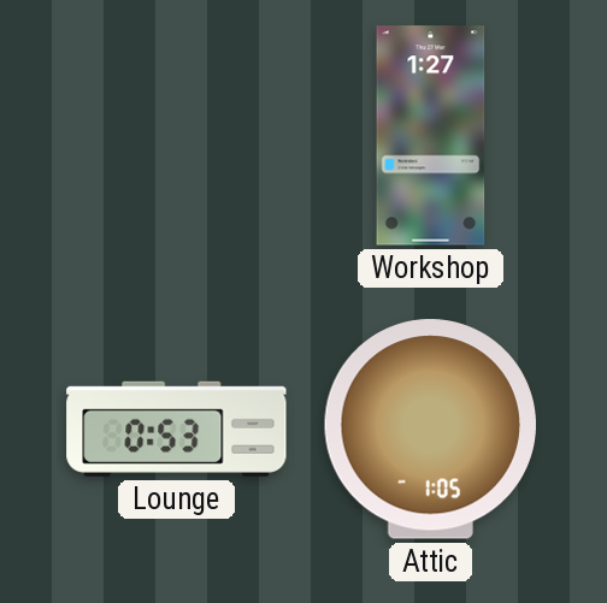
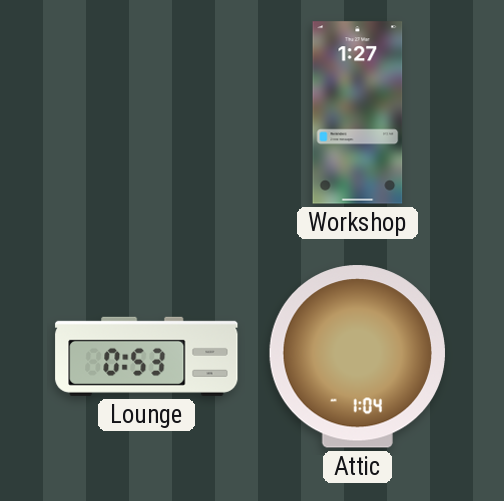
Attic: 1:05 -> 1:04
